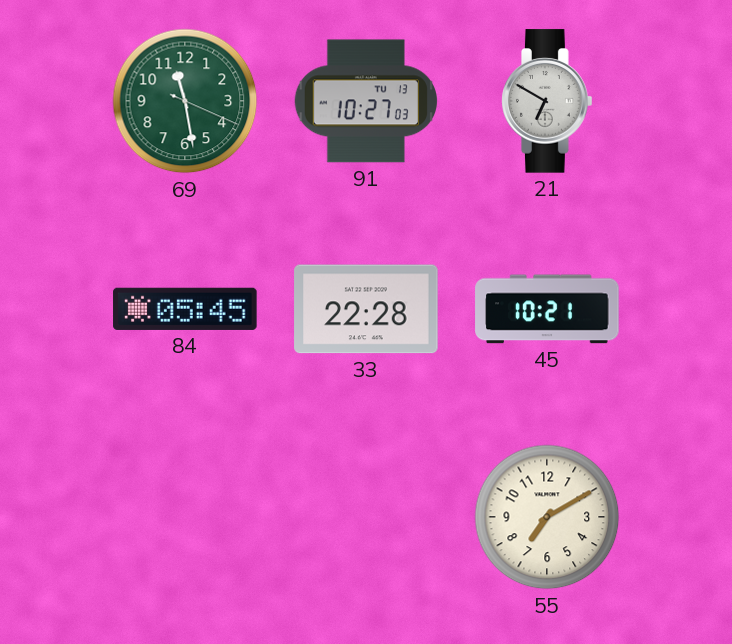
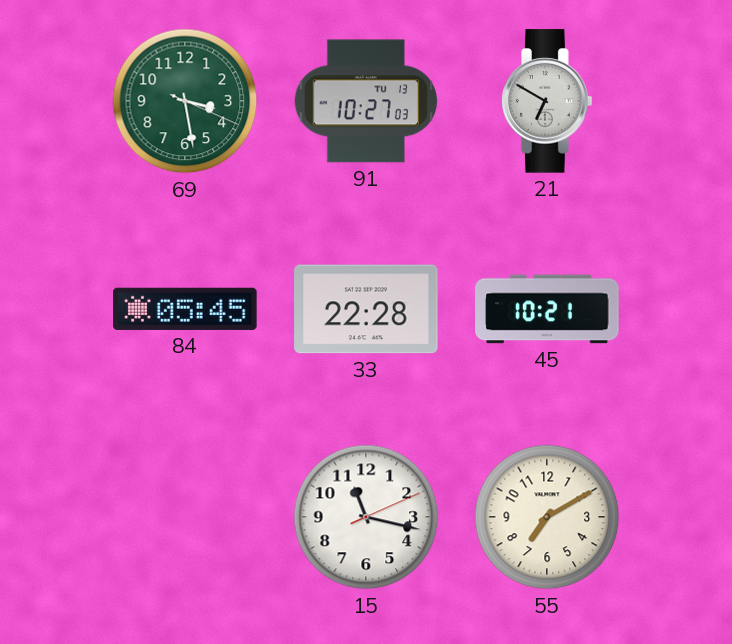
69: 11:28 -> 3:28
15: none -> 11:17
